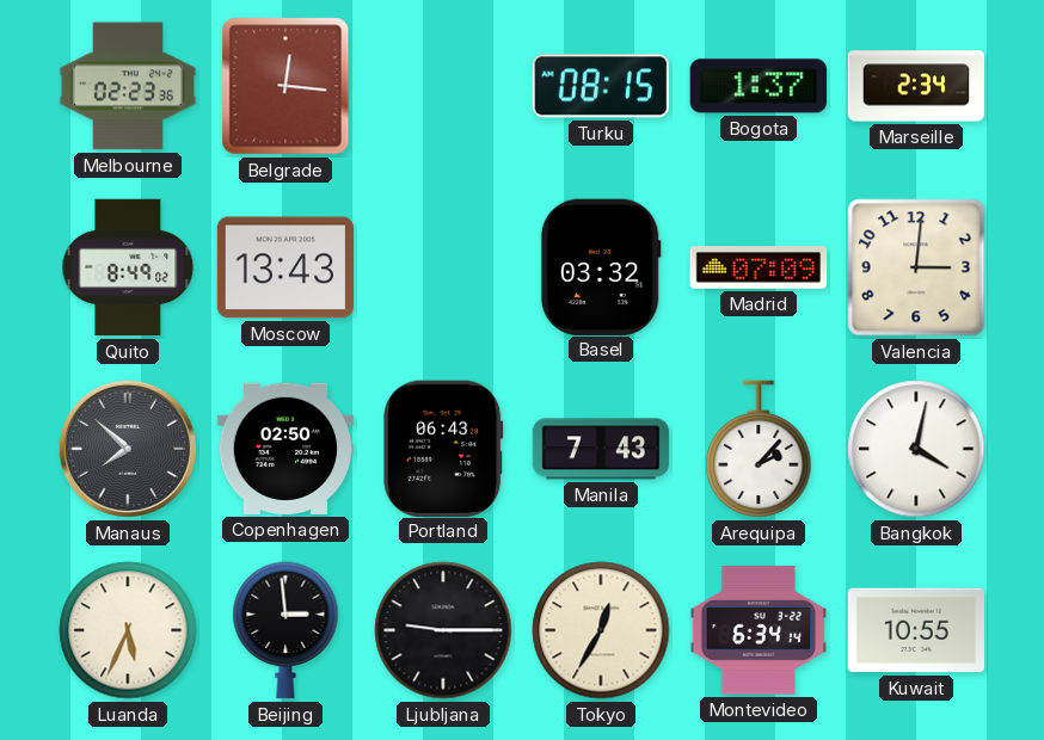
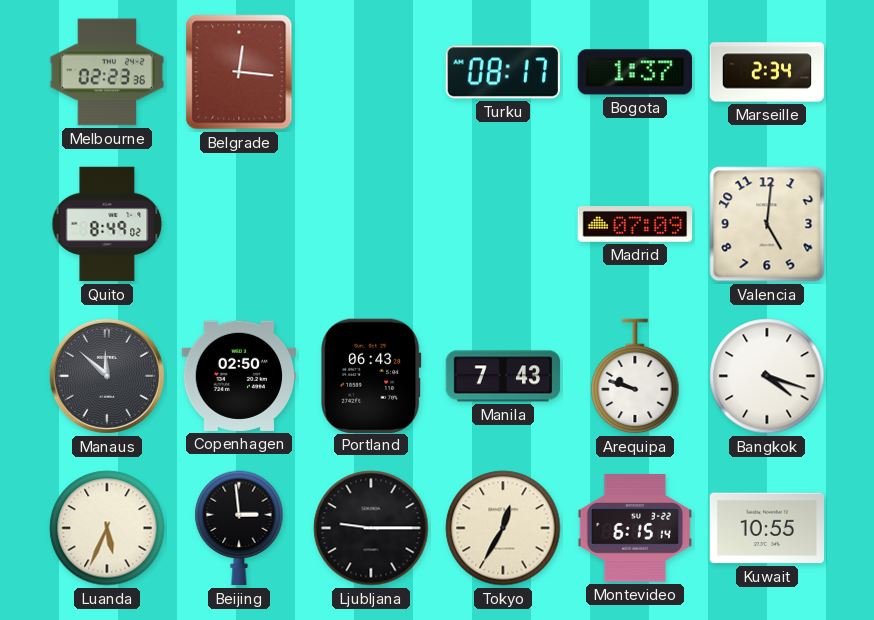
Turku: 08:15 -> 08:17
Moscow: 13:43 -> none
Basel: 03:32 -> none
Valencia: 3:01 -> 5:01
Manaus: 7:52 -> 11:52
Arequipa: 2:07 -> 9:48
Bangkok: 4:02 -> 4:18
Montevideo: 6:34 -> 6:15
